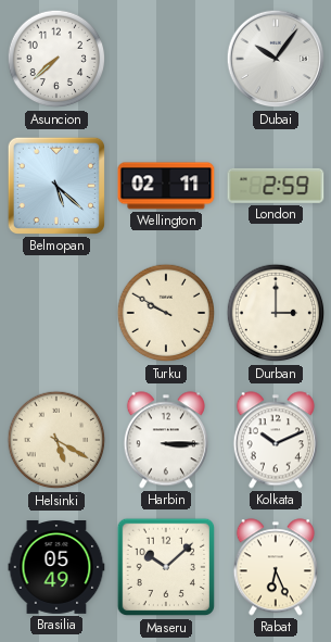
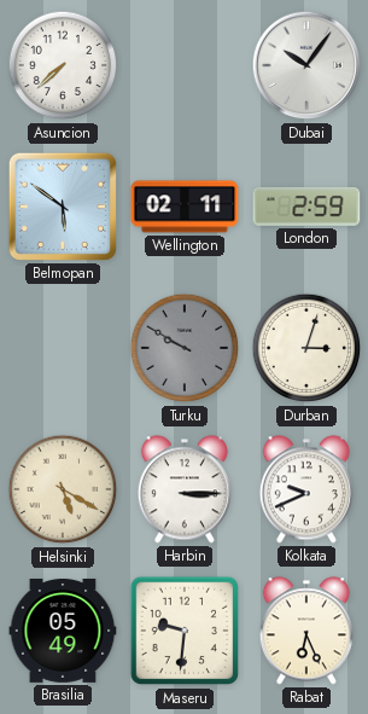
Belmopan: 5:22 -> 5:51
Turku dial: cream -> grey
Durban: 3:00 -> 3:03
Kolkata: 10:11 -> 9:41
Maseru: 10:08 -> 9:31
